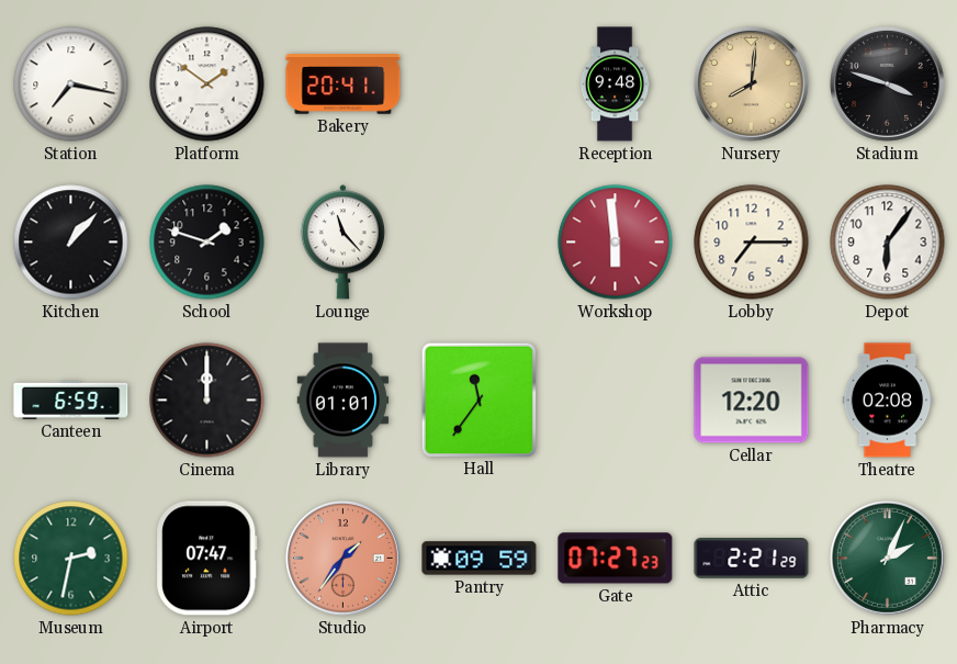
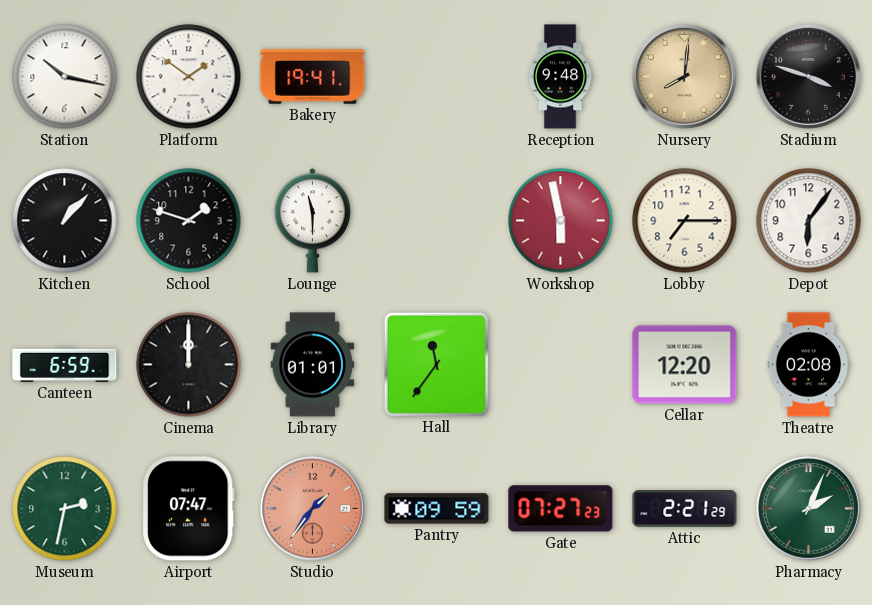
Station: 7:17 -> 10:17
Bakery: 20:41 -> 19:41
Lounge: 11:23 -> 11:30
Workshop: 5:59 -> 5:58
